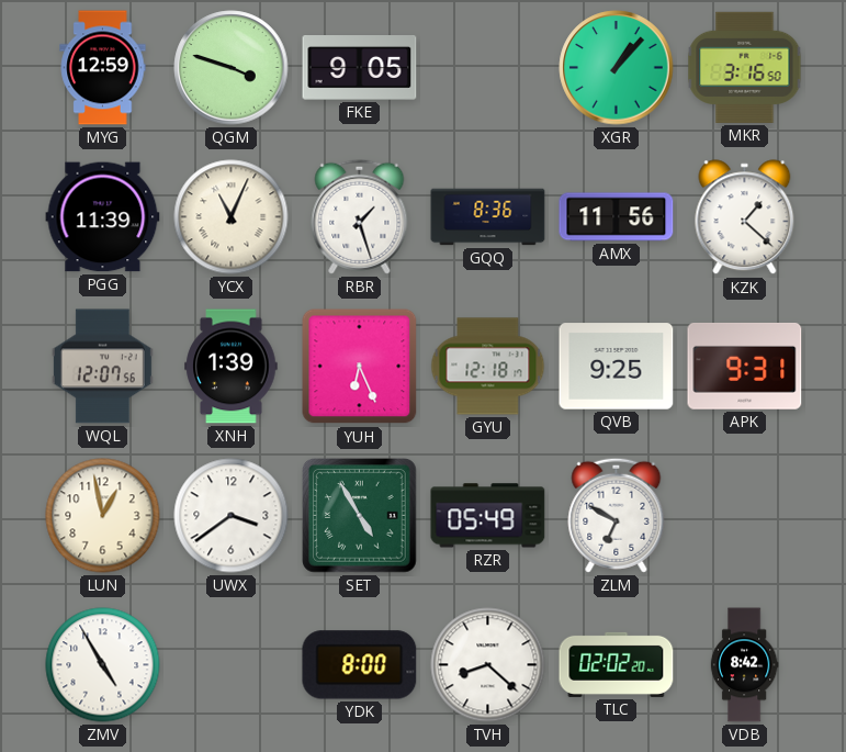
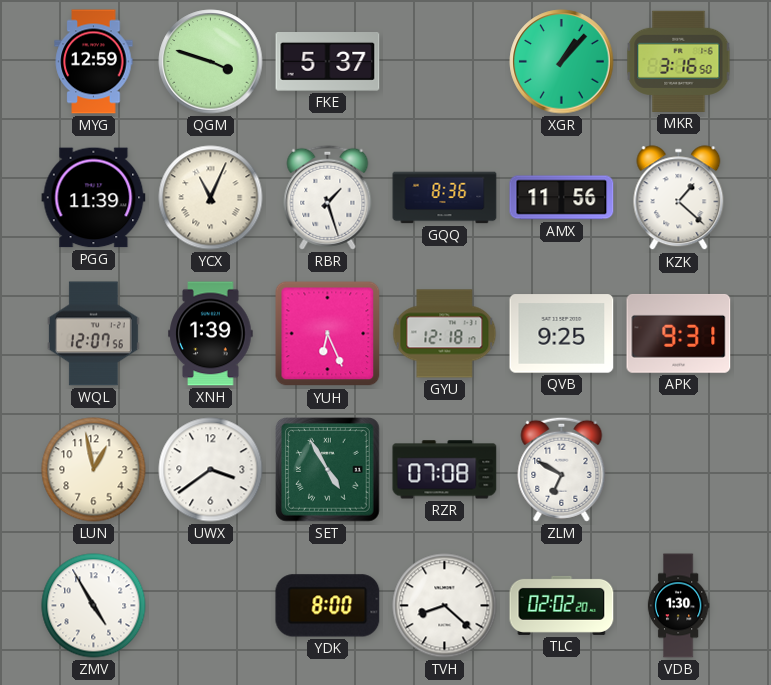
FKE: 9:05 -> 5:37
RZR: 05:49 -> 07:08
VDB: 8:42 -> 1:30
